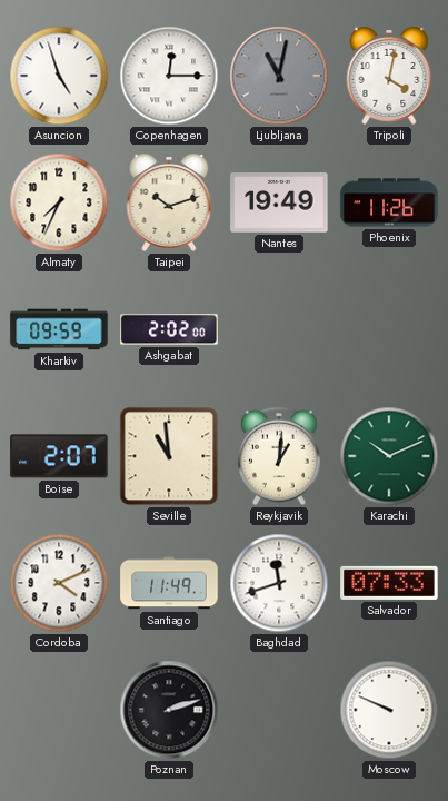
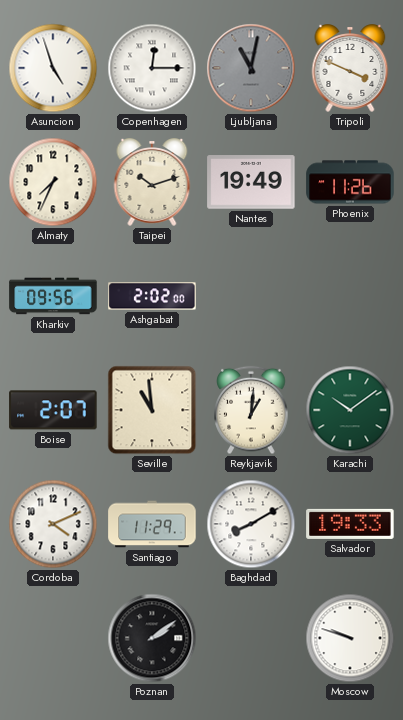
Tripoli: 4:02 -> 3:49
Kharkiv: 09:59 -> 09:56
Karachi: 10:11 -> 10:09
Santiago: 11:49 -> 11:29
Baghdad: 11:42 -> 8:10
Salvador: 07:33 -> 19:33
Poznan: 2:12 -> 2:09
Moscow: 9:49 -> 9:48
